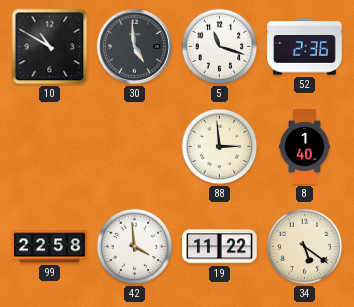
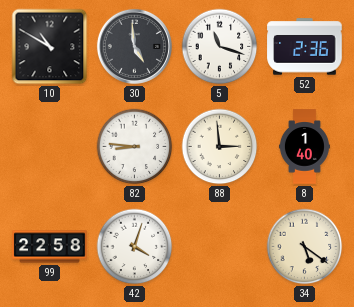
82: none -> 8:46
42: 3:59 -> 4:03
19: 11:22 -> none
